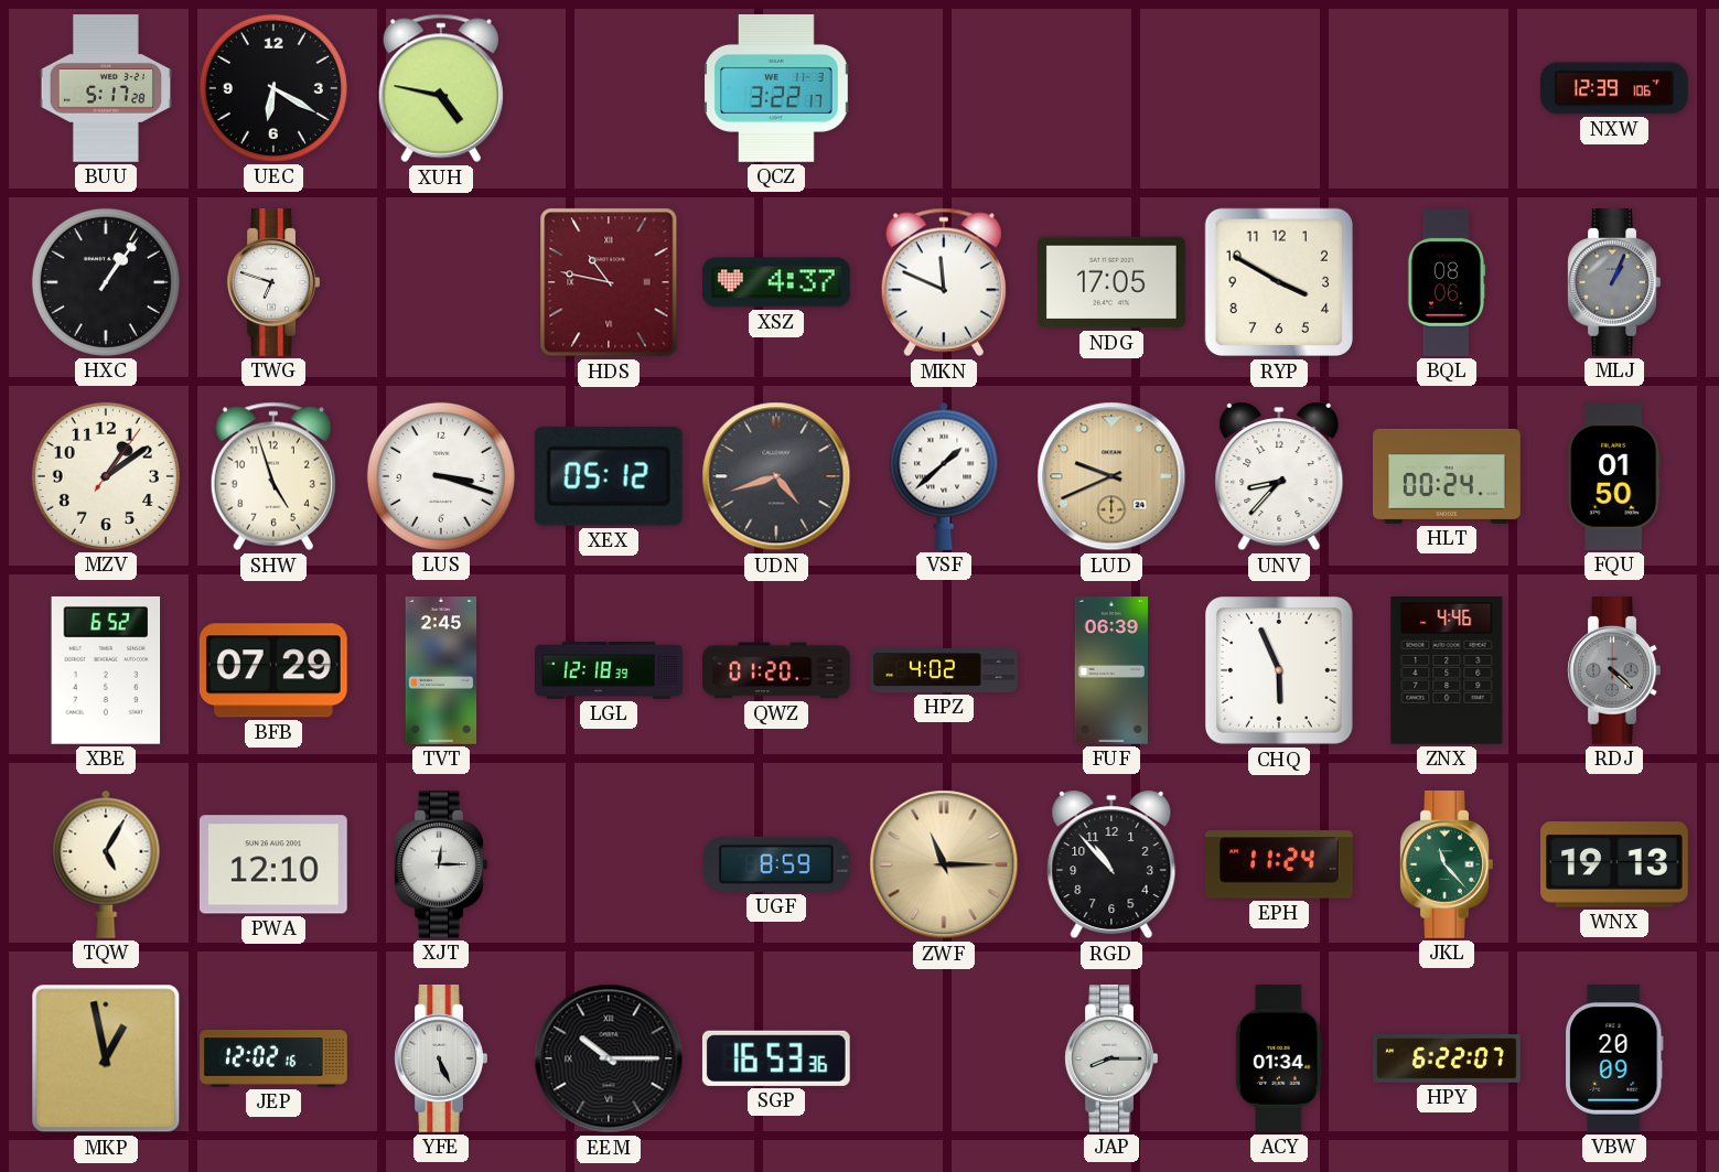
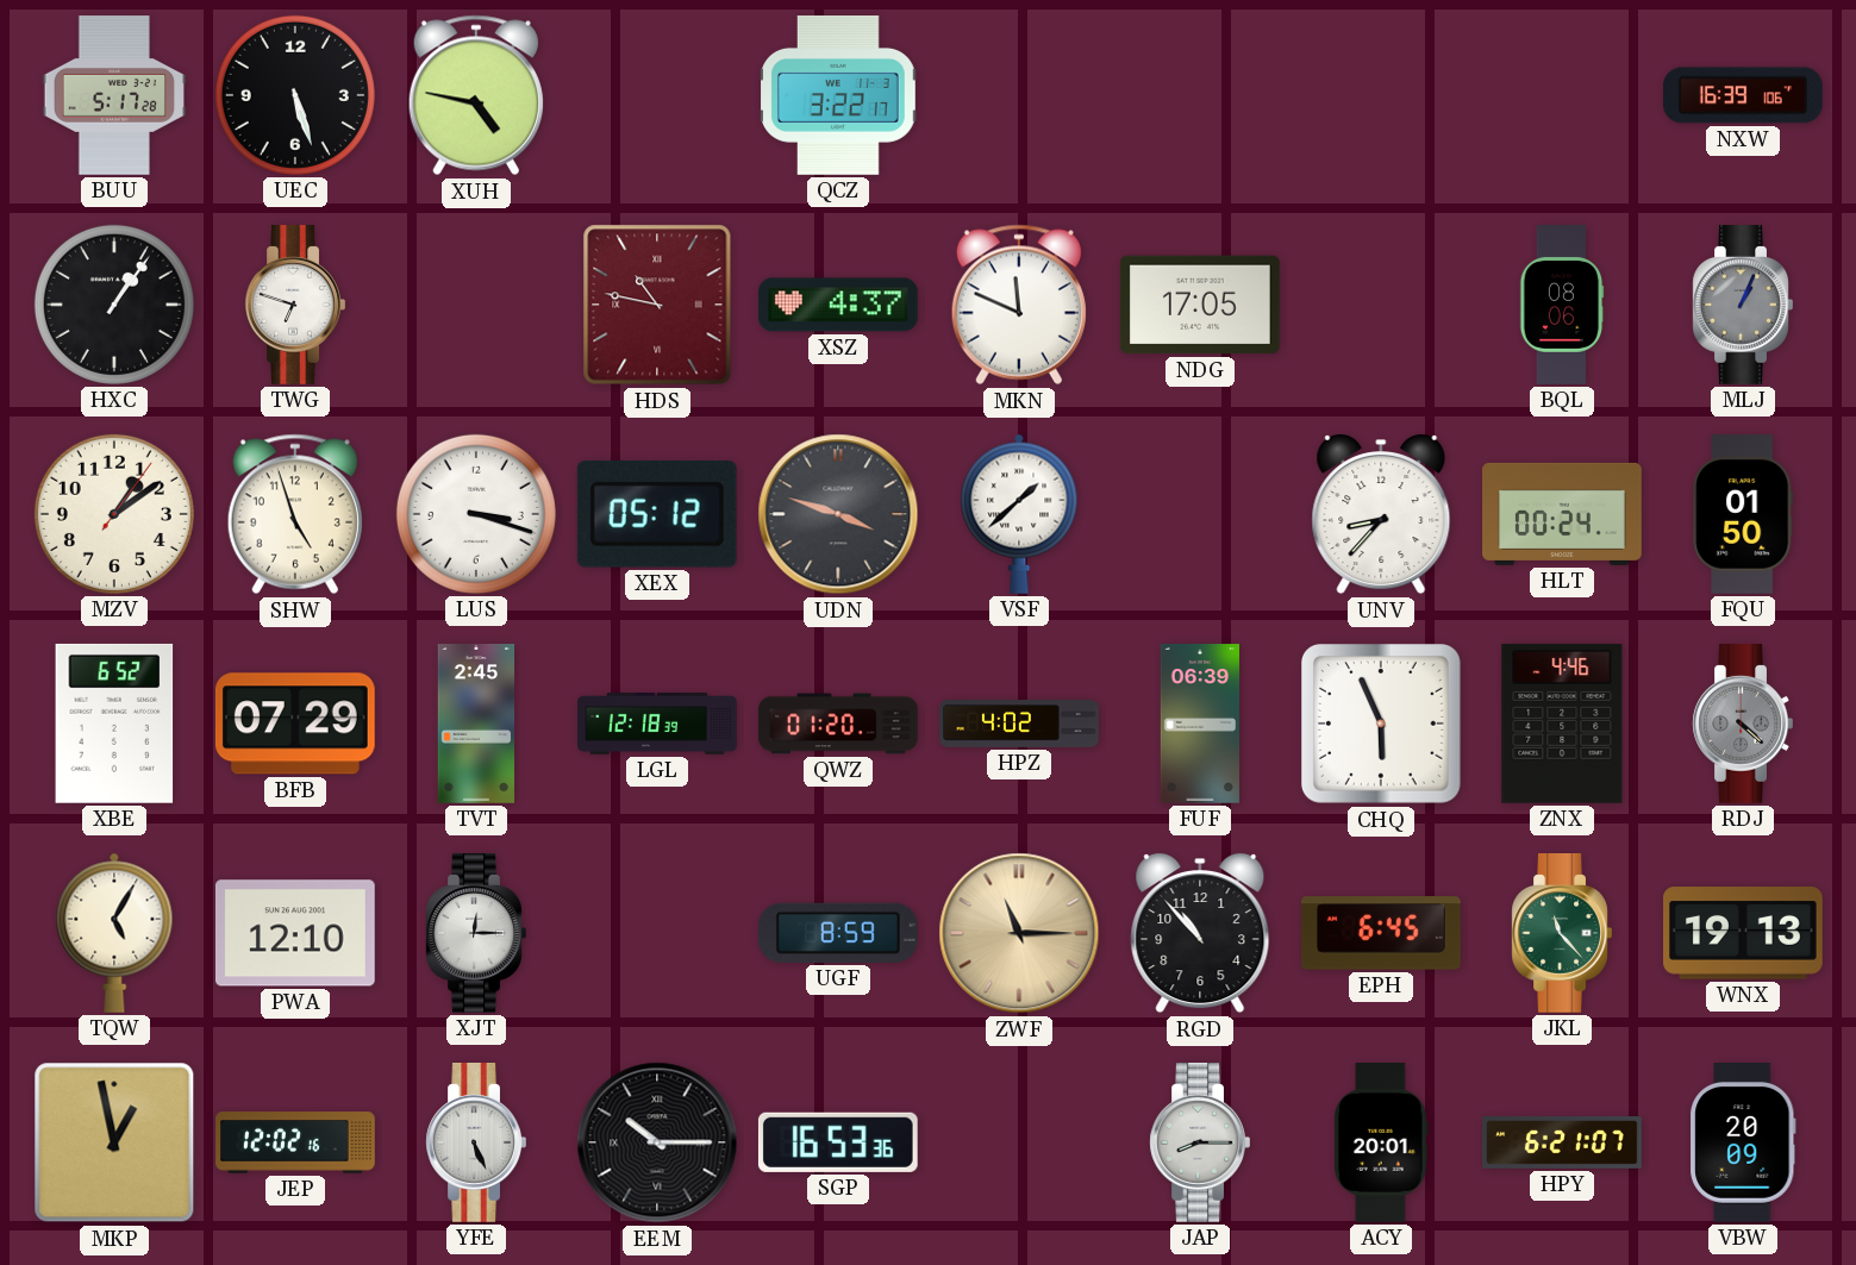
UEC: 6:20 -> 5:27
NXW: 12:39 -> 16:39
RYP: 3:50 -> none
UDN: 4:42 -> 3:48
LUD: 9:41 -> none
EPH: 11:24 -> 6:45
ACY: 01:34 -> 20:01
HPY: 6:22 -> 6:21
